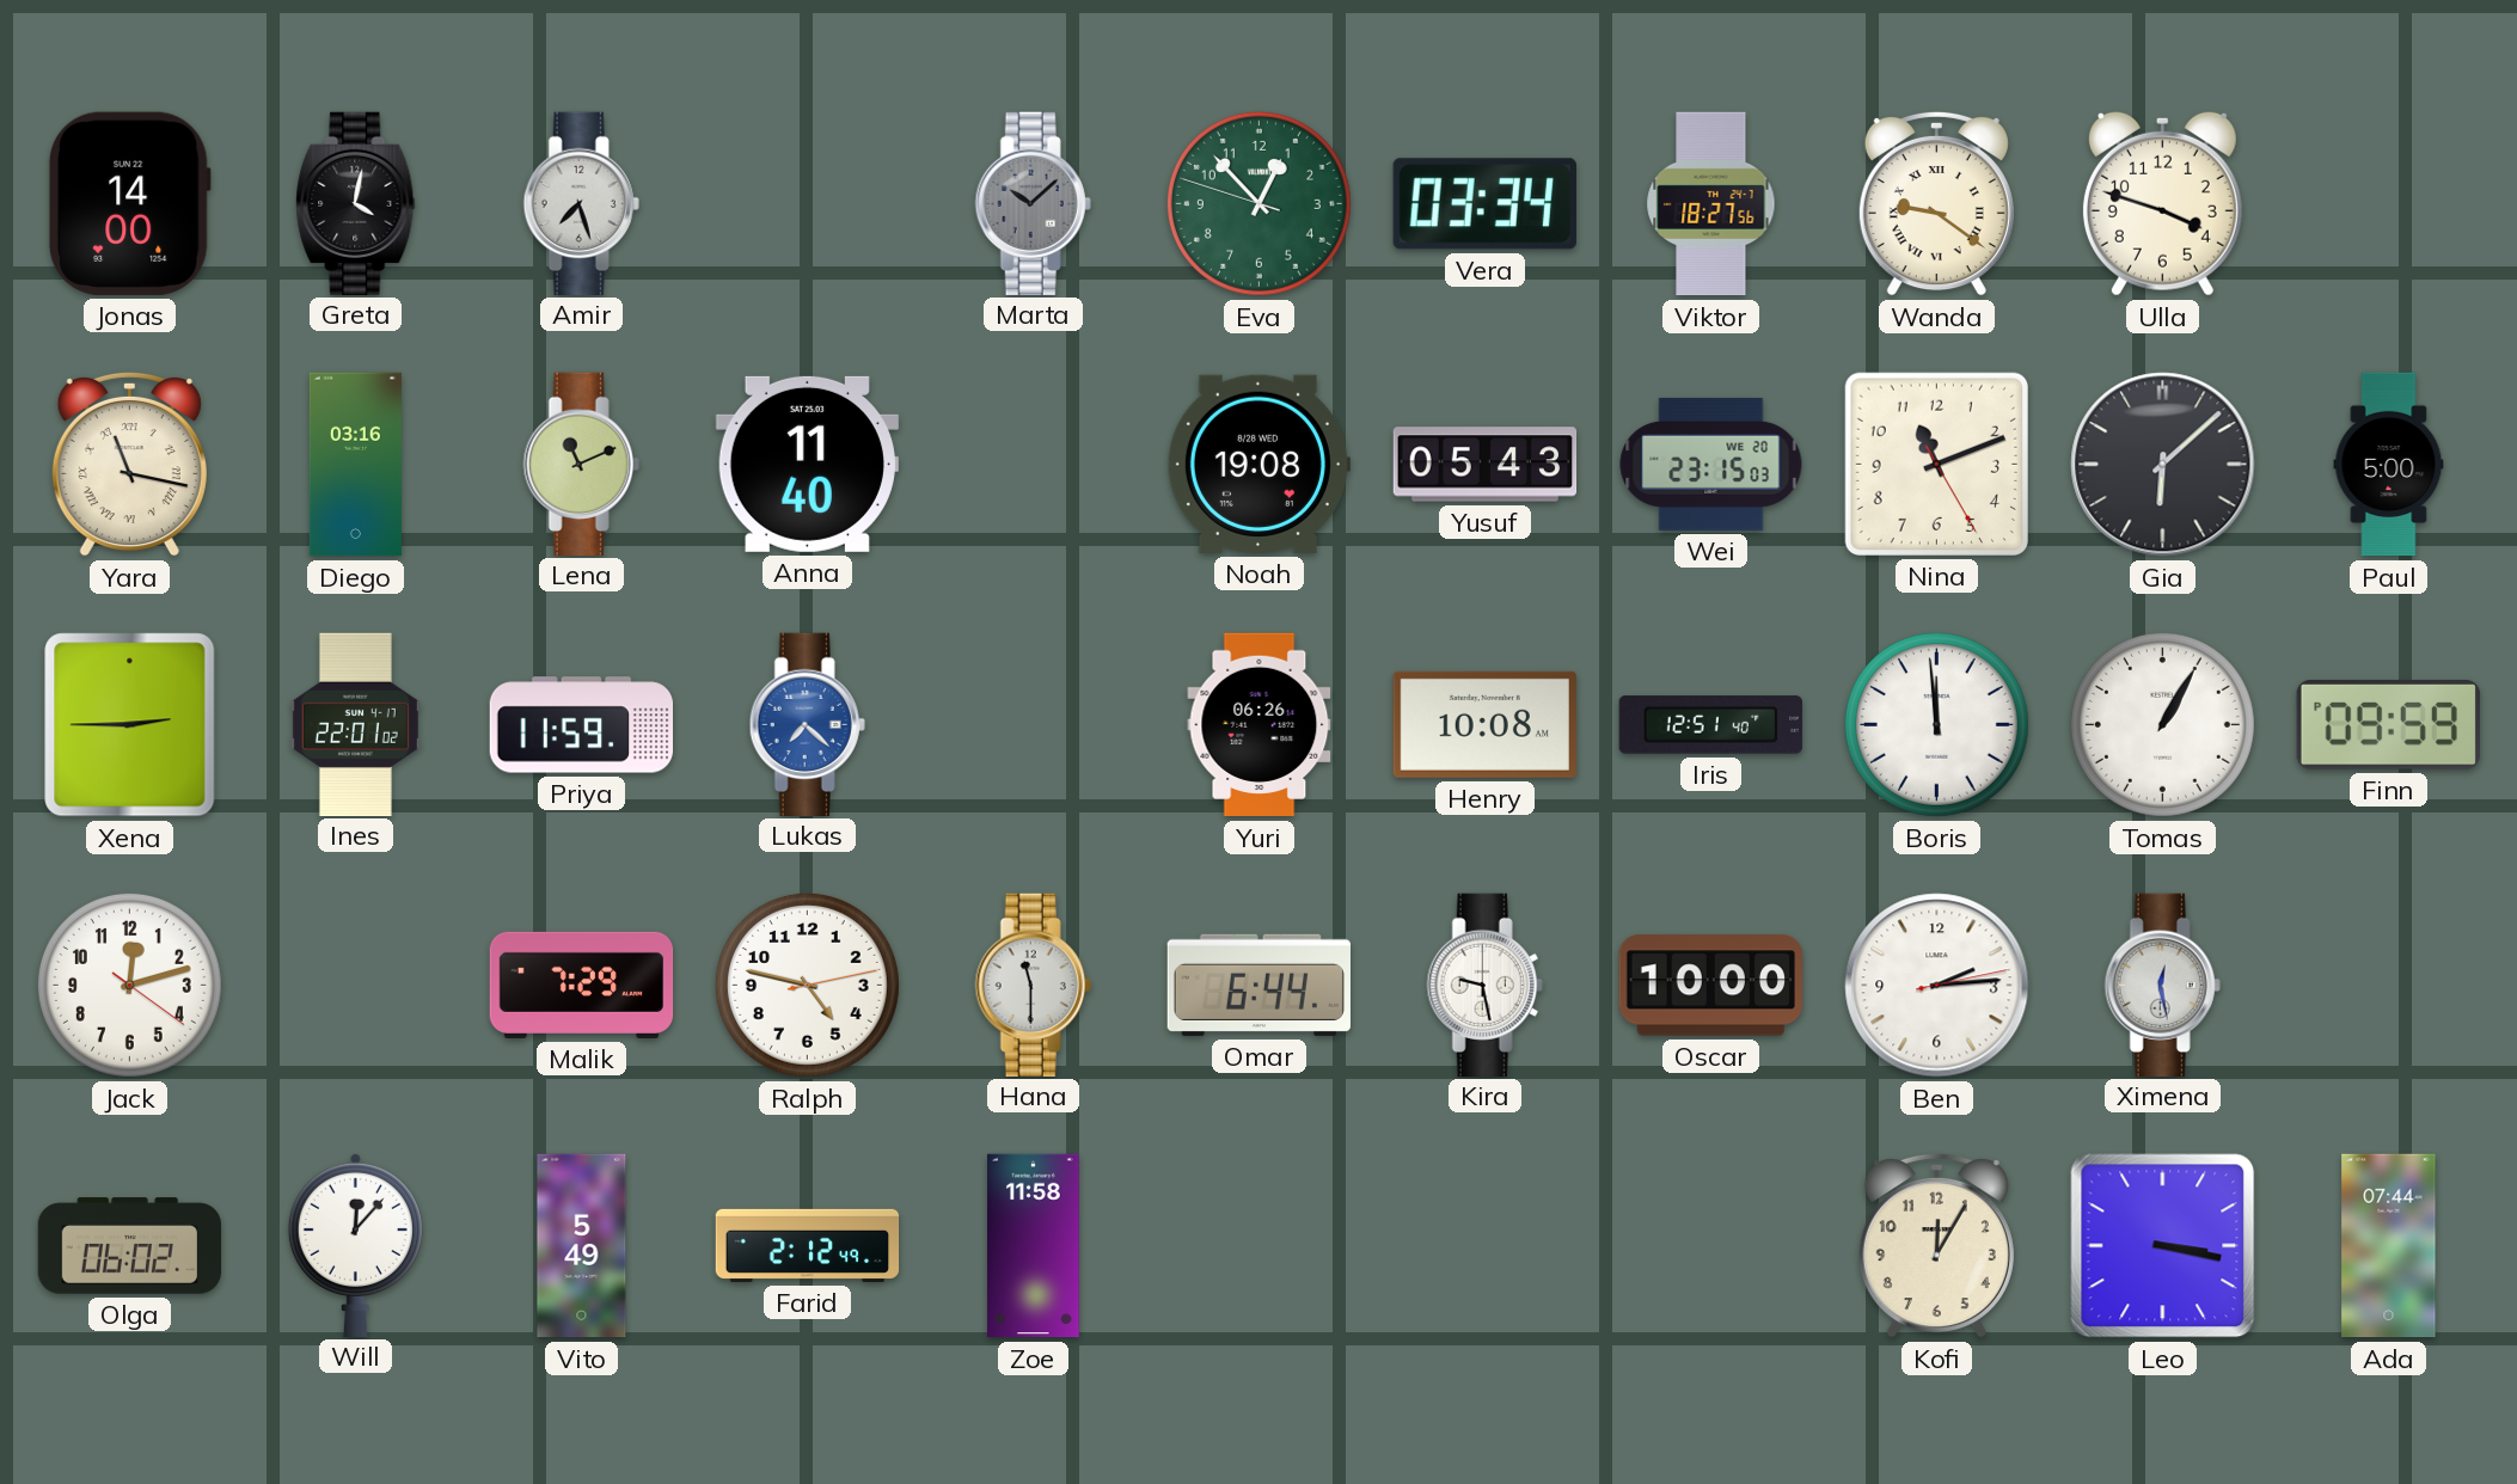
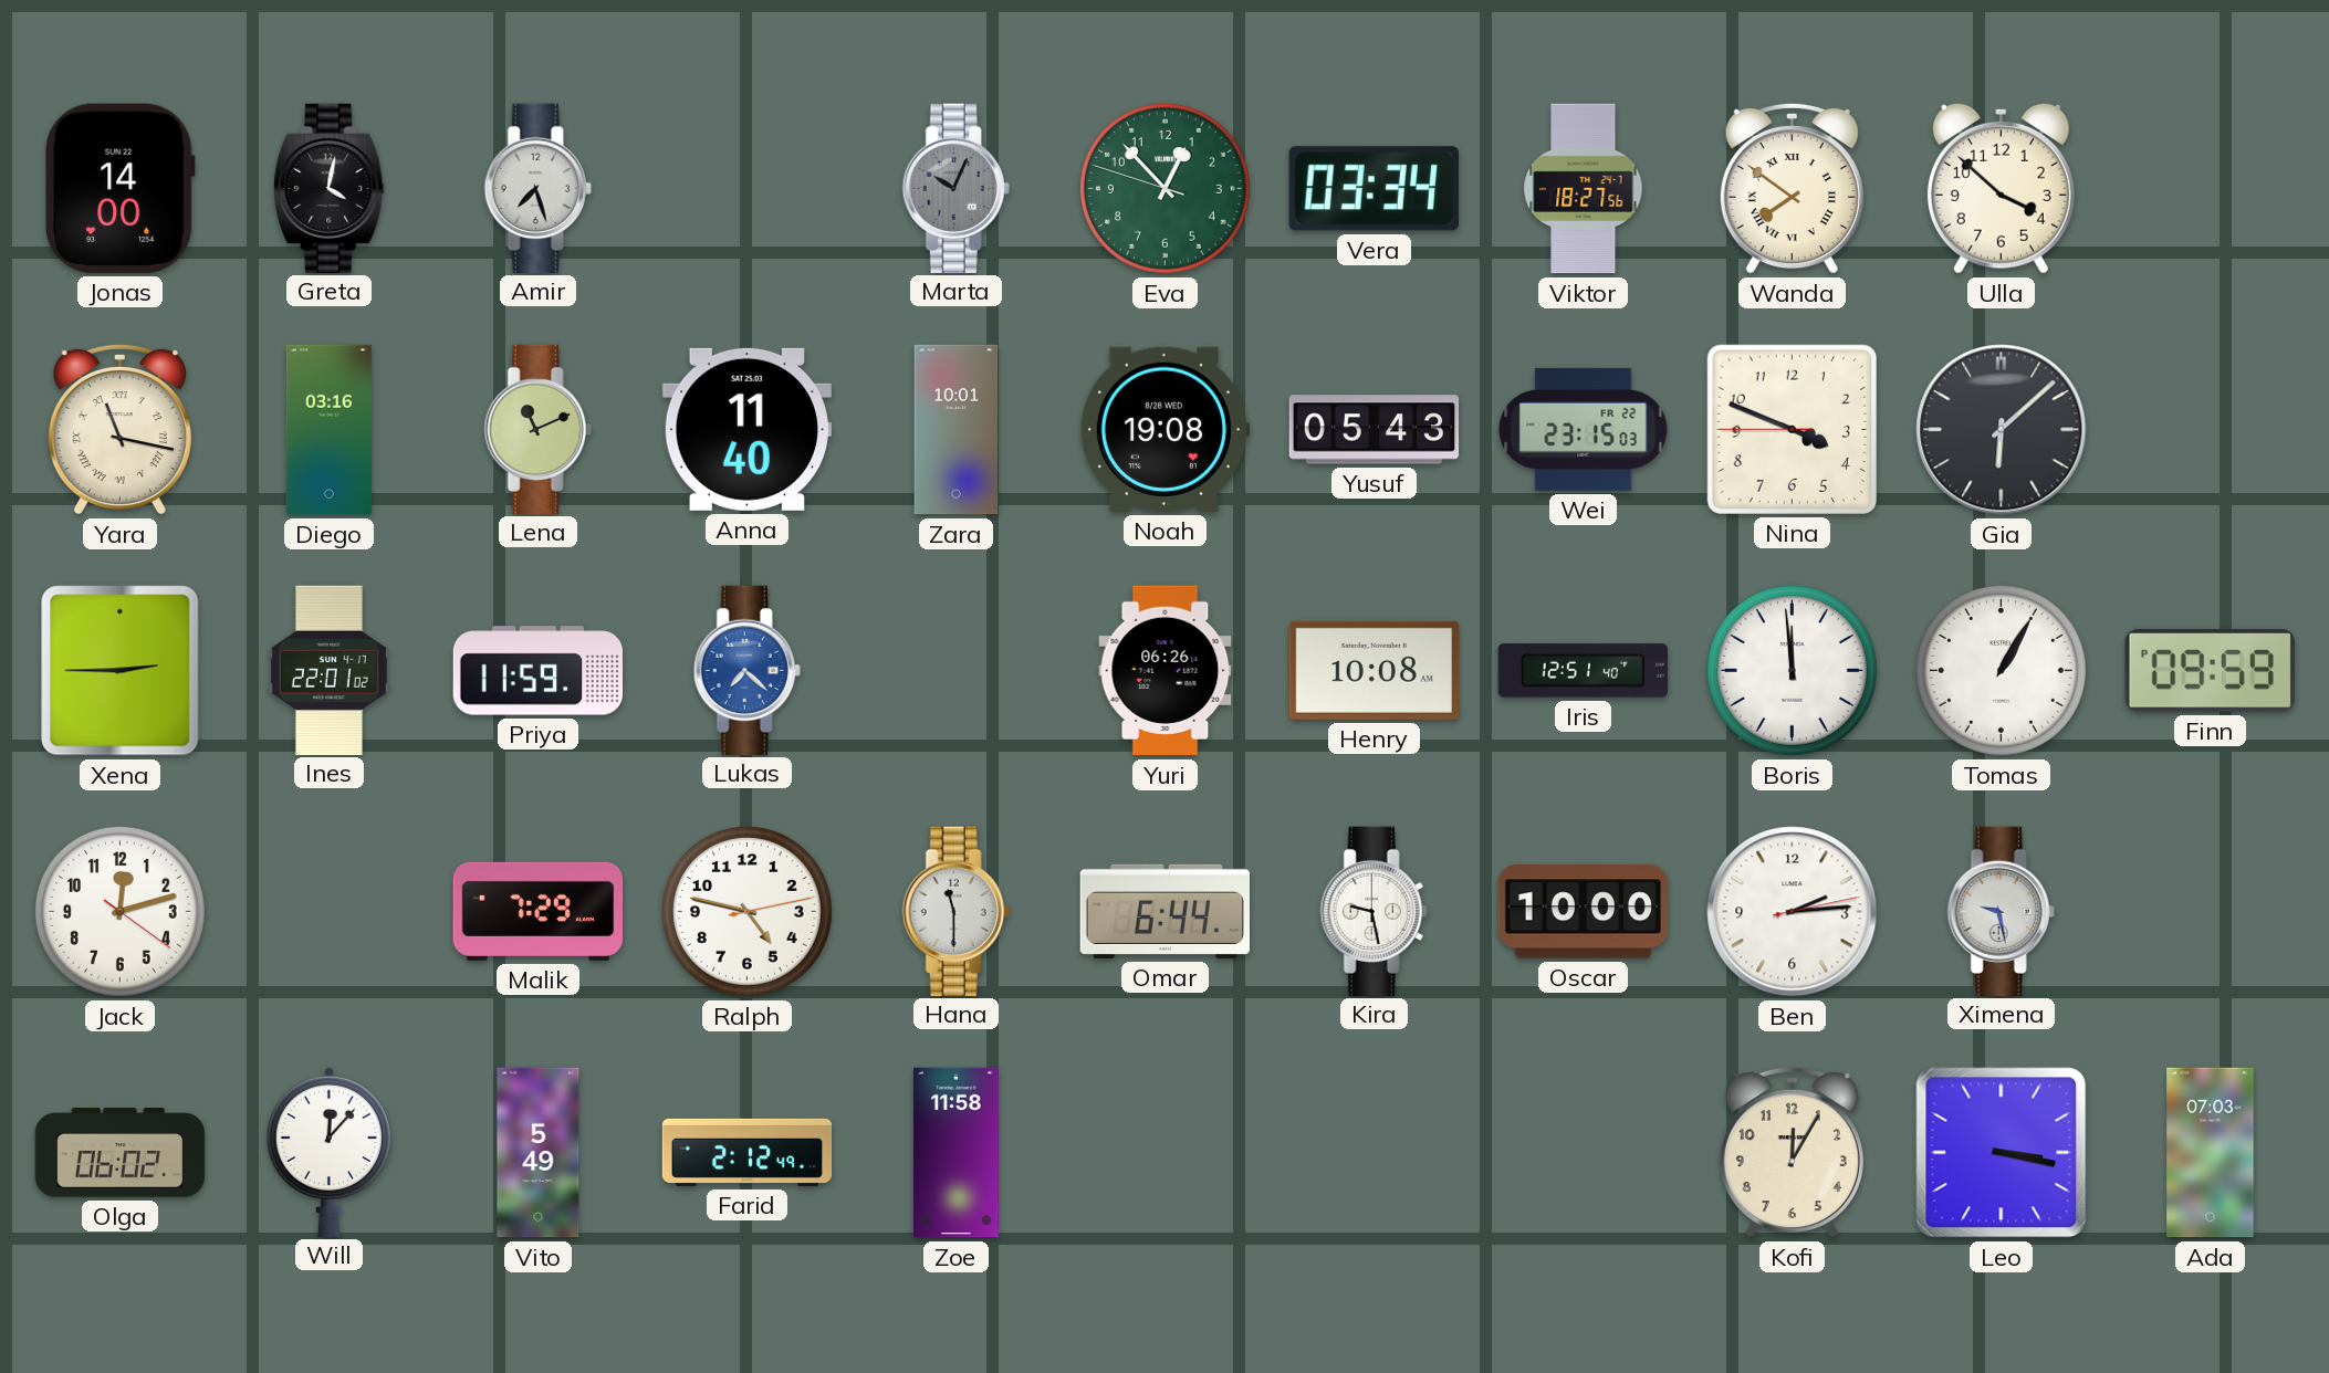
Marta: 10:08 -> 10:04
Wanda: 9:21 -> 7:51
Ulla: 3:48 -> 3:52
Zara: none -> 10:01
Wei date: WE 20 -> FR 22
Nina: 11:11 -> 3:48
Paul: 5:00 -> none
Ximena: 12:28 -> 9:28
Ada: 07:44 -> 07:03
